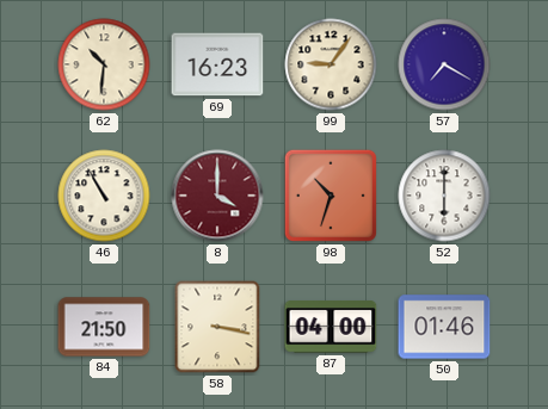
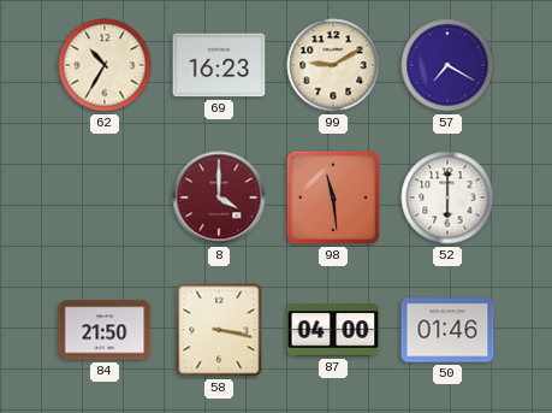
62: 10:31 -> 10:35
99: 9:06 -> 9:10
46: 10:55 -> none
98: 10:33 -> 11:29
